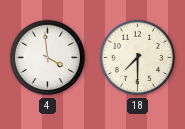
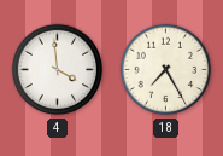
18: 7:30 -> 7:25
